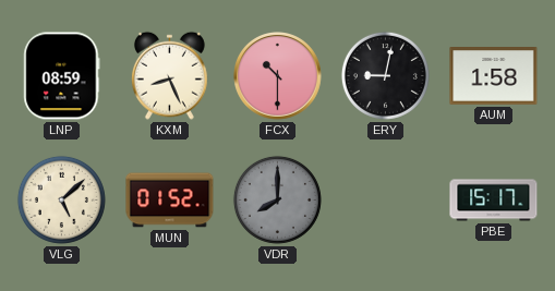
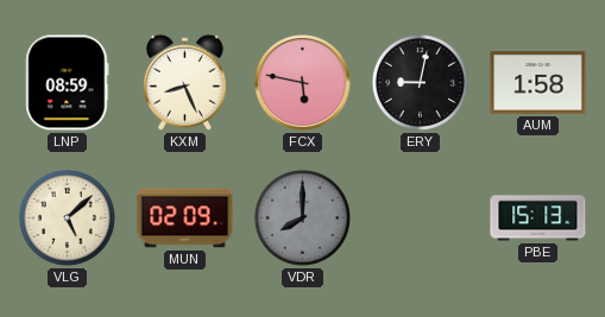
FCX: 10:30 -> 5:47
MUN: 01:52 -> 02:09
PBE: 15:17 -> 15:13
